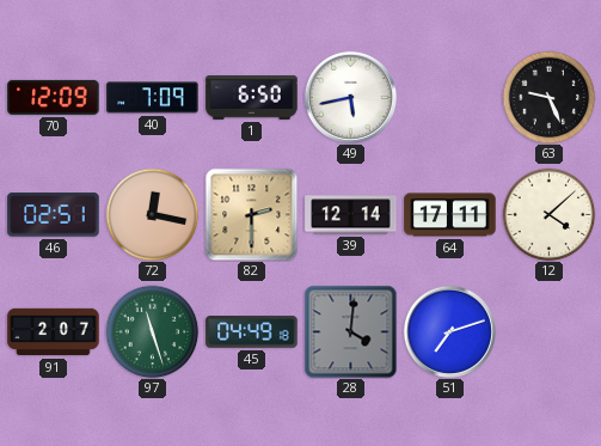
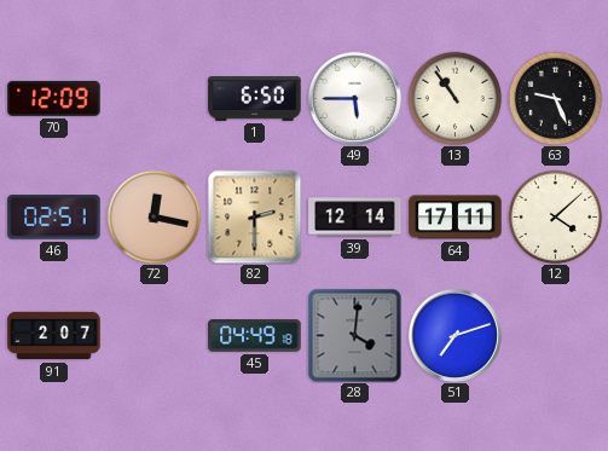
40: 7:09 -> none
49: 5:43 -> 5:45
13: none -> 10:54
97: 11:27 -> none
